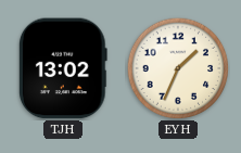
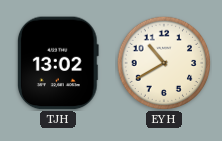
EYH: 1:34 -> 10:40
